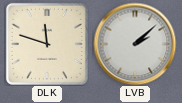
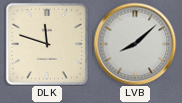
LVB: 2:08 -> 8:08
